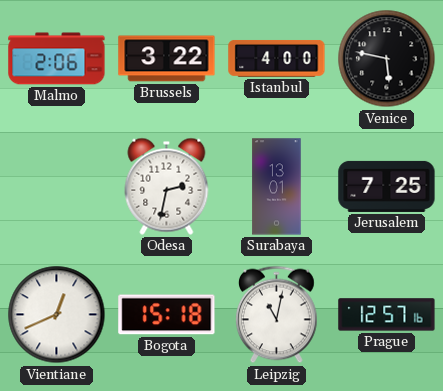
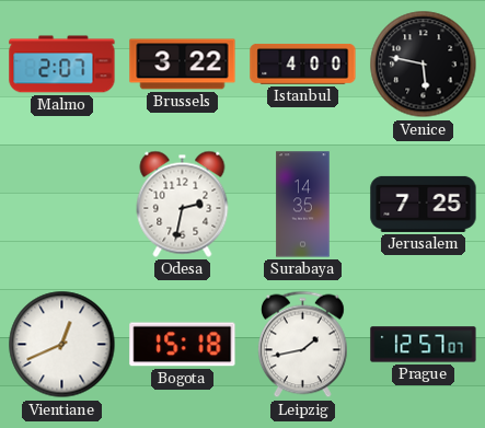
Malmo: 2:06 -> 2:07
Surabaya: 13:01 -> 14:35
Leipzig: 11:02 -> 1:43
Prague: 12:57:16 -> 12:57:07
